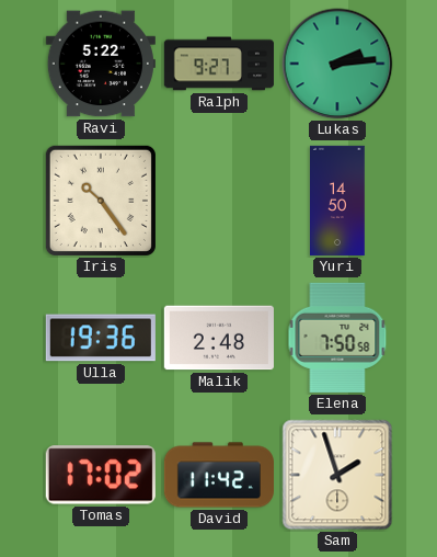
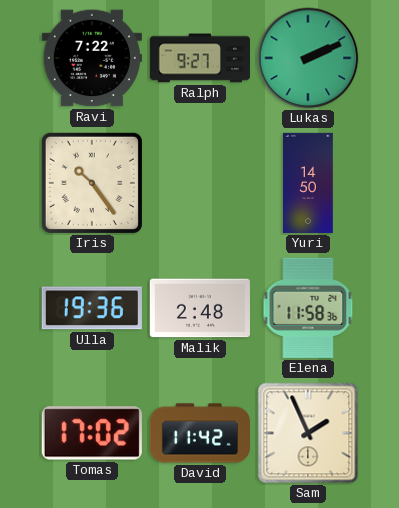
Ravi: 5:22 -> 7:22
Lukas: 2:14 -> 2:11
Elena: 7:50 -> 11:58
Sam: 1:57 -> 1:56
